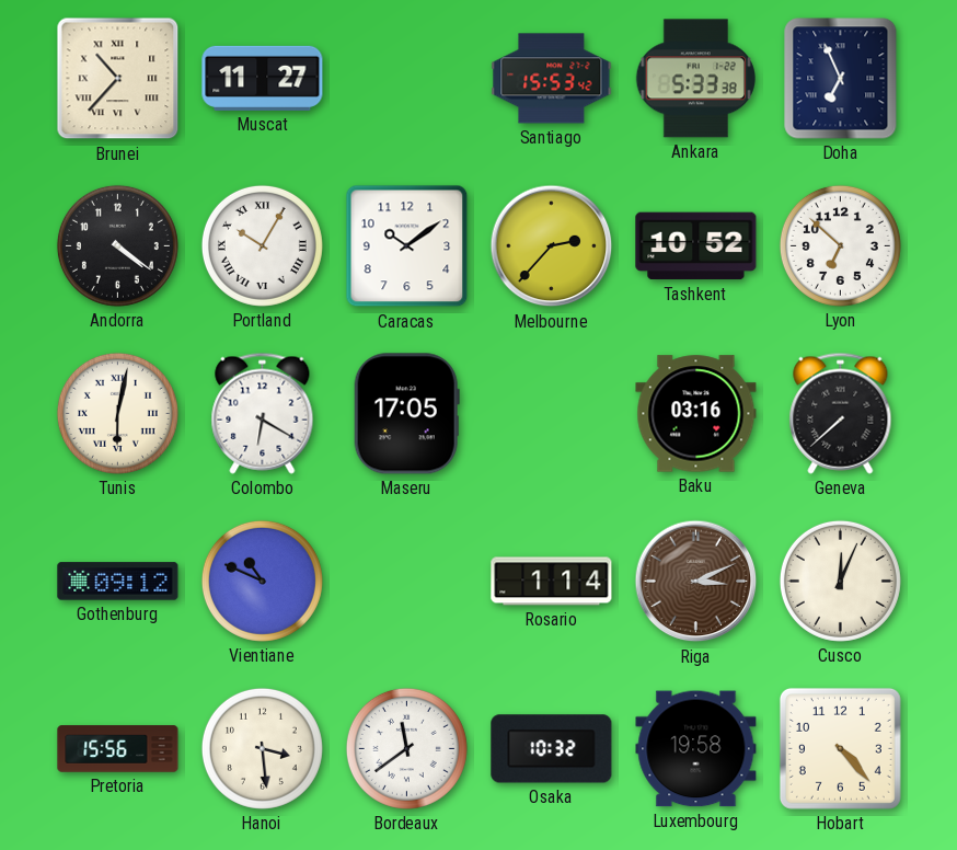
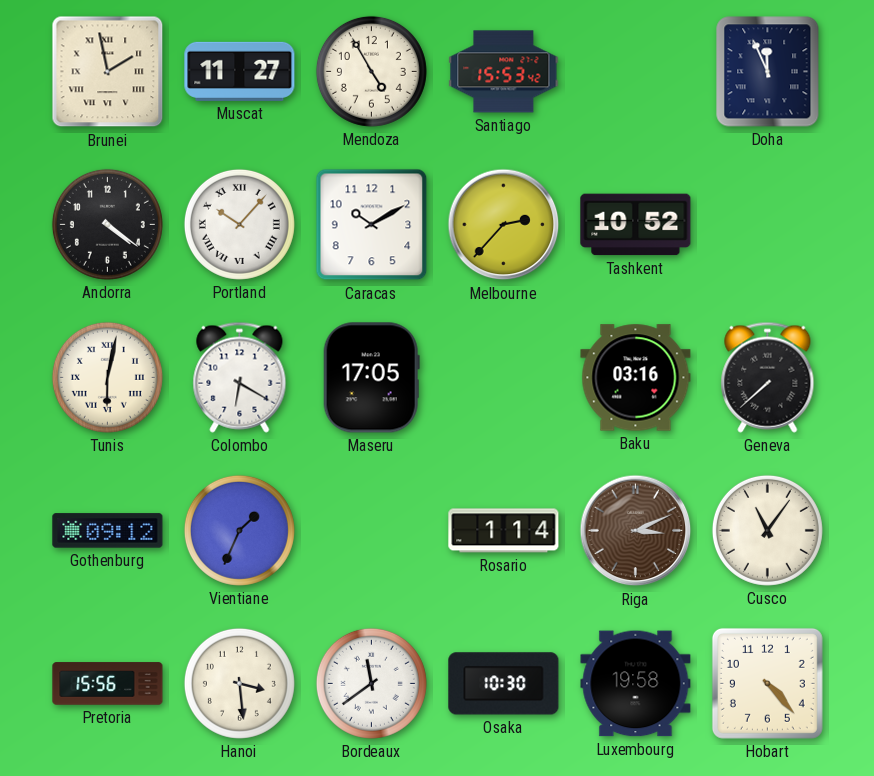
Brunei: 10:37 -> 1:58
Mendoza: none -> 4:55
Ankara: 5:33 -> none
Doha: 6:56 -> 11:56
Portland: 10:05 -> 10:07
Caracas: 10:09 -> 10:10
Lyon: 6:52 -> none
Vientiane: 10:49 -> 1:34
Cusco: 12:04 -> 11:06
Osaka: 10:32 -> 10:30
